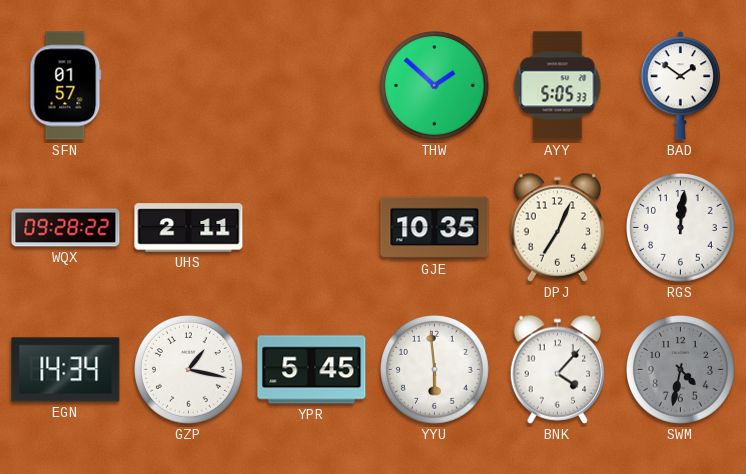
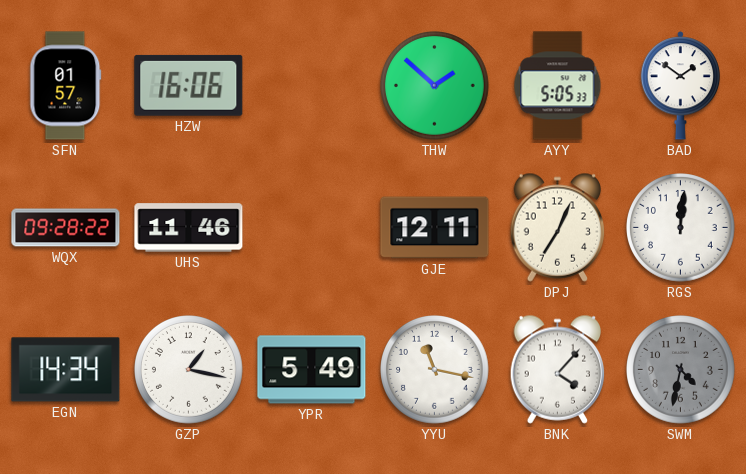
HZW: none -> 16:06
UHS: 2:11 -> 11:46
GJE: 10:35 -> 12:11
YPR: 5:45 -> 5:49
YYU: 5:59 -> 11:17
